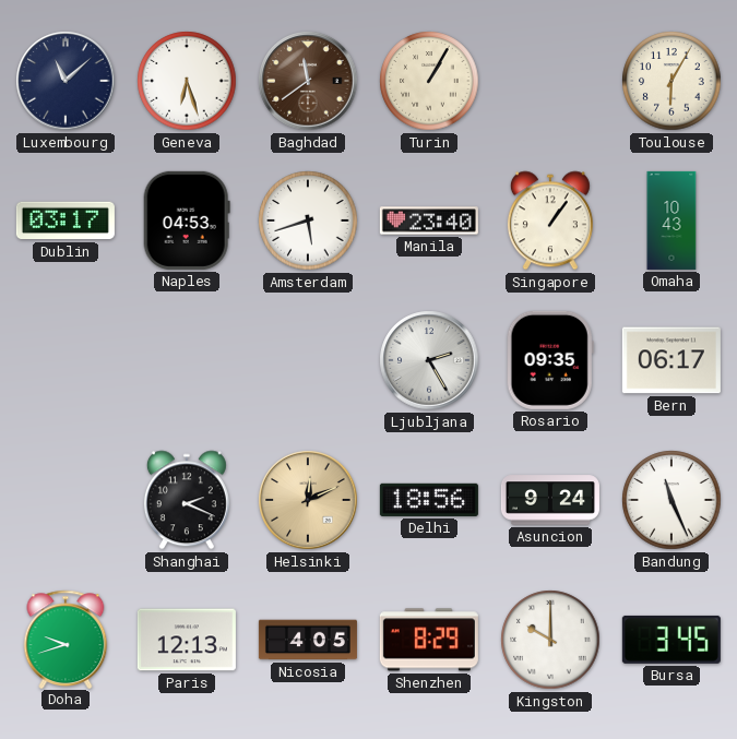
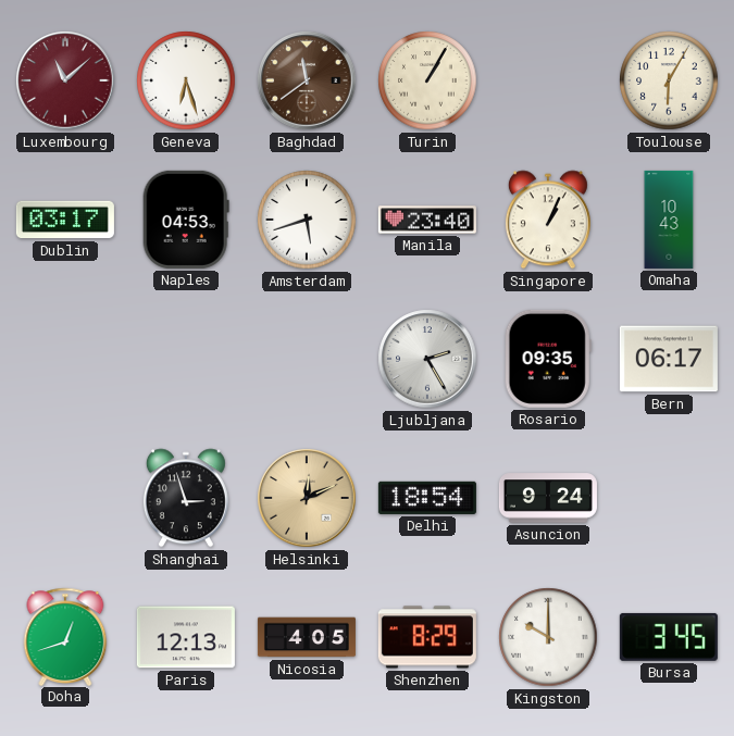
Luxembourg dial: navy -> burgundy
Singapore: 1:06 -> 1:04
Shanghai: 2:19 -> 2:57
Delhi: 18:56 -> 18:54
Bandung: 11:26 -> none
Doha: 9:42 -> 12:42
